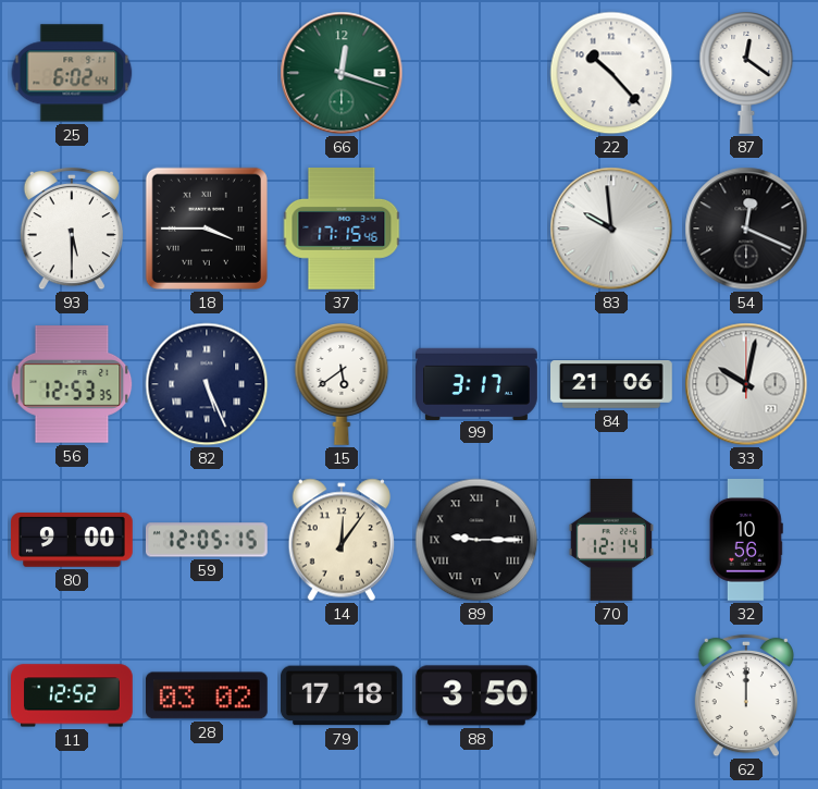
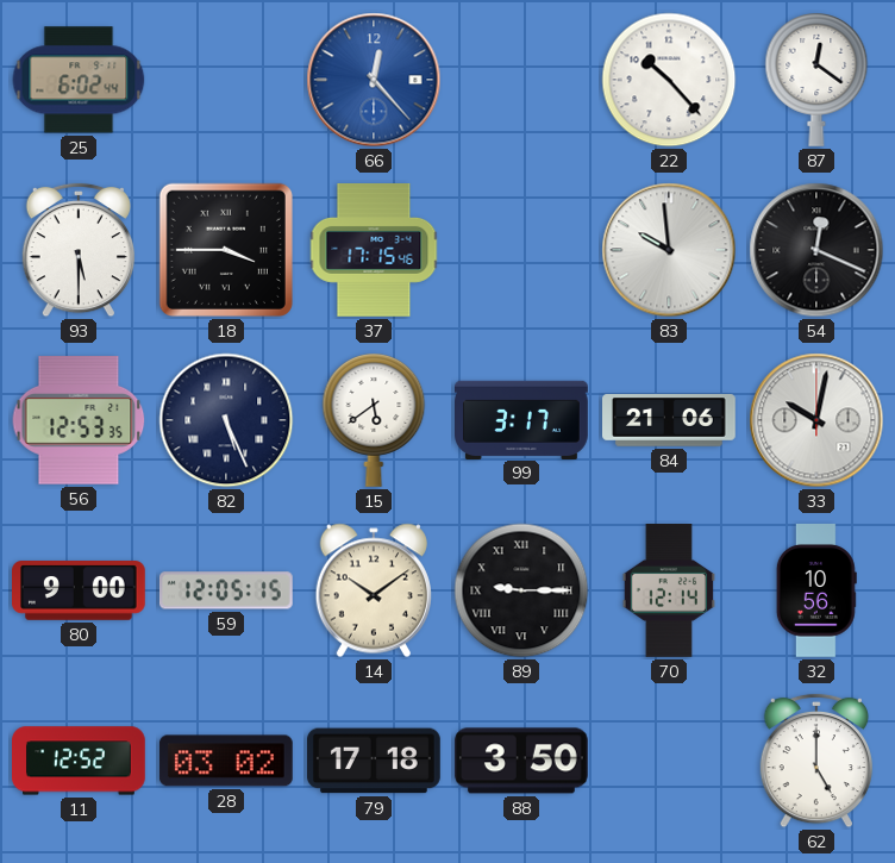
66: 12:18 -> 12:23
66 dial: green -> blue
14: 12:06 -> 10:09
62: 12:00 -> 5:00
